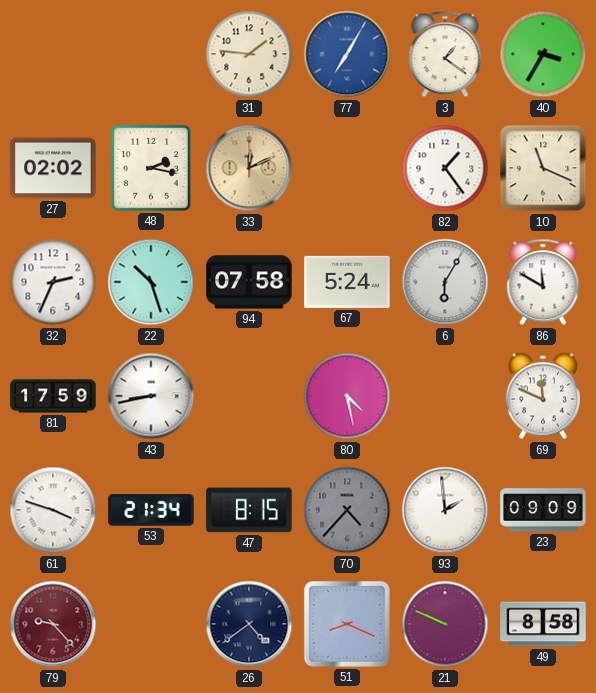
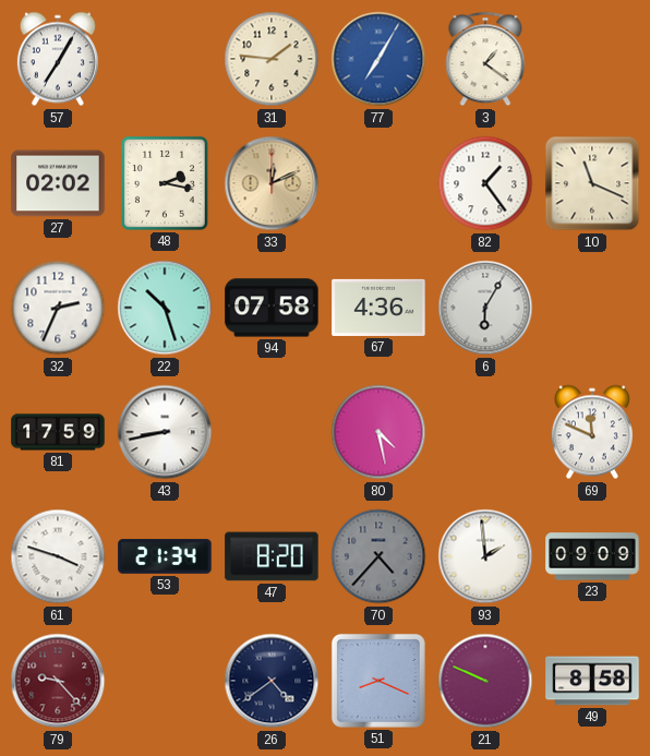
57: none -> 7:05
40: 3:35 -> none
67: 5:24 -> 4:36
86: 11:50 -> none
47: 8:15 -> 8:20
